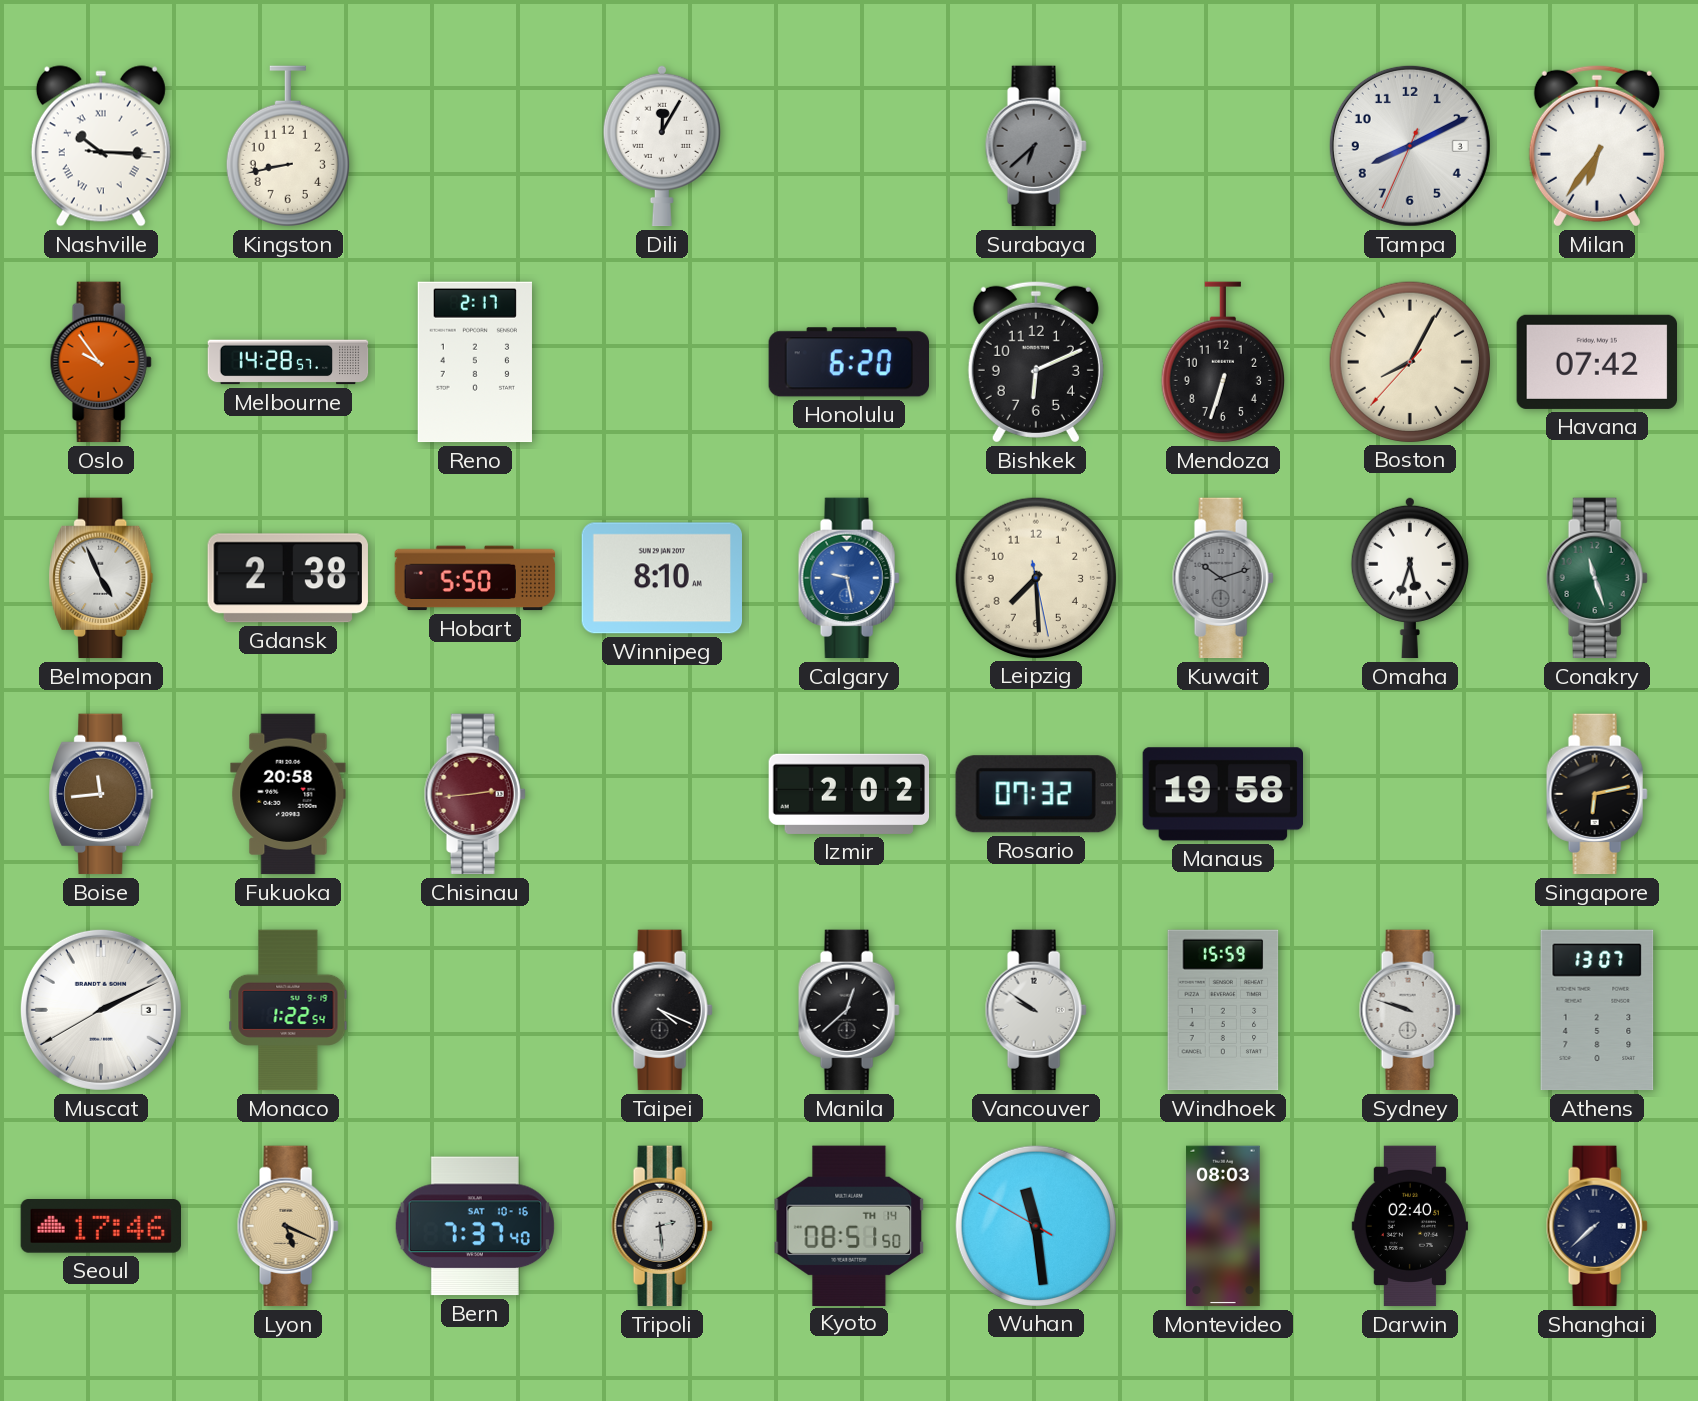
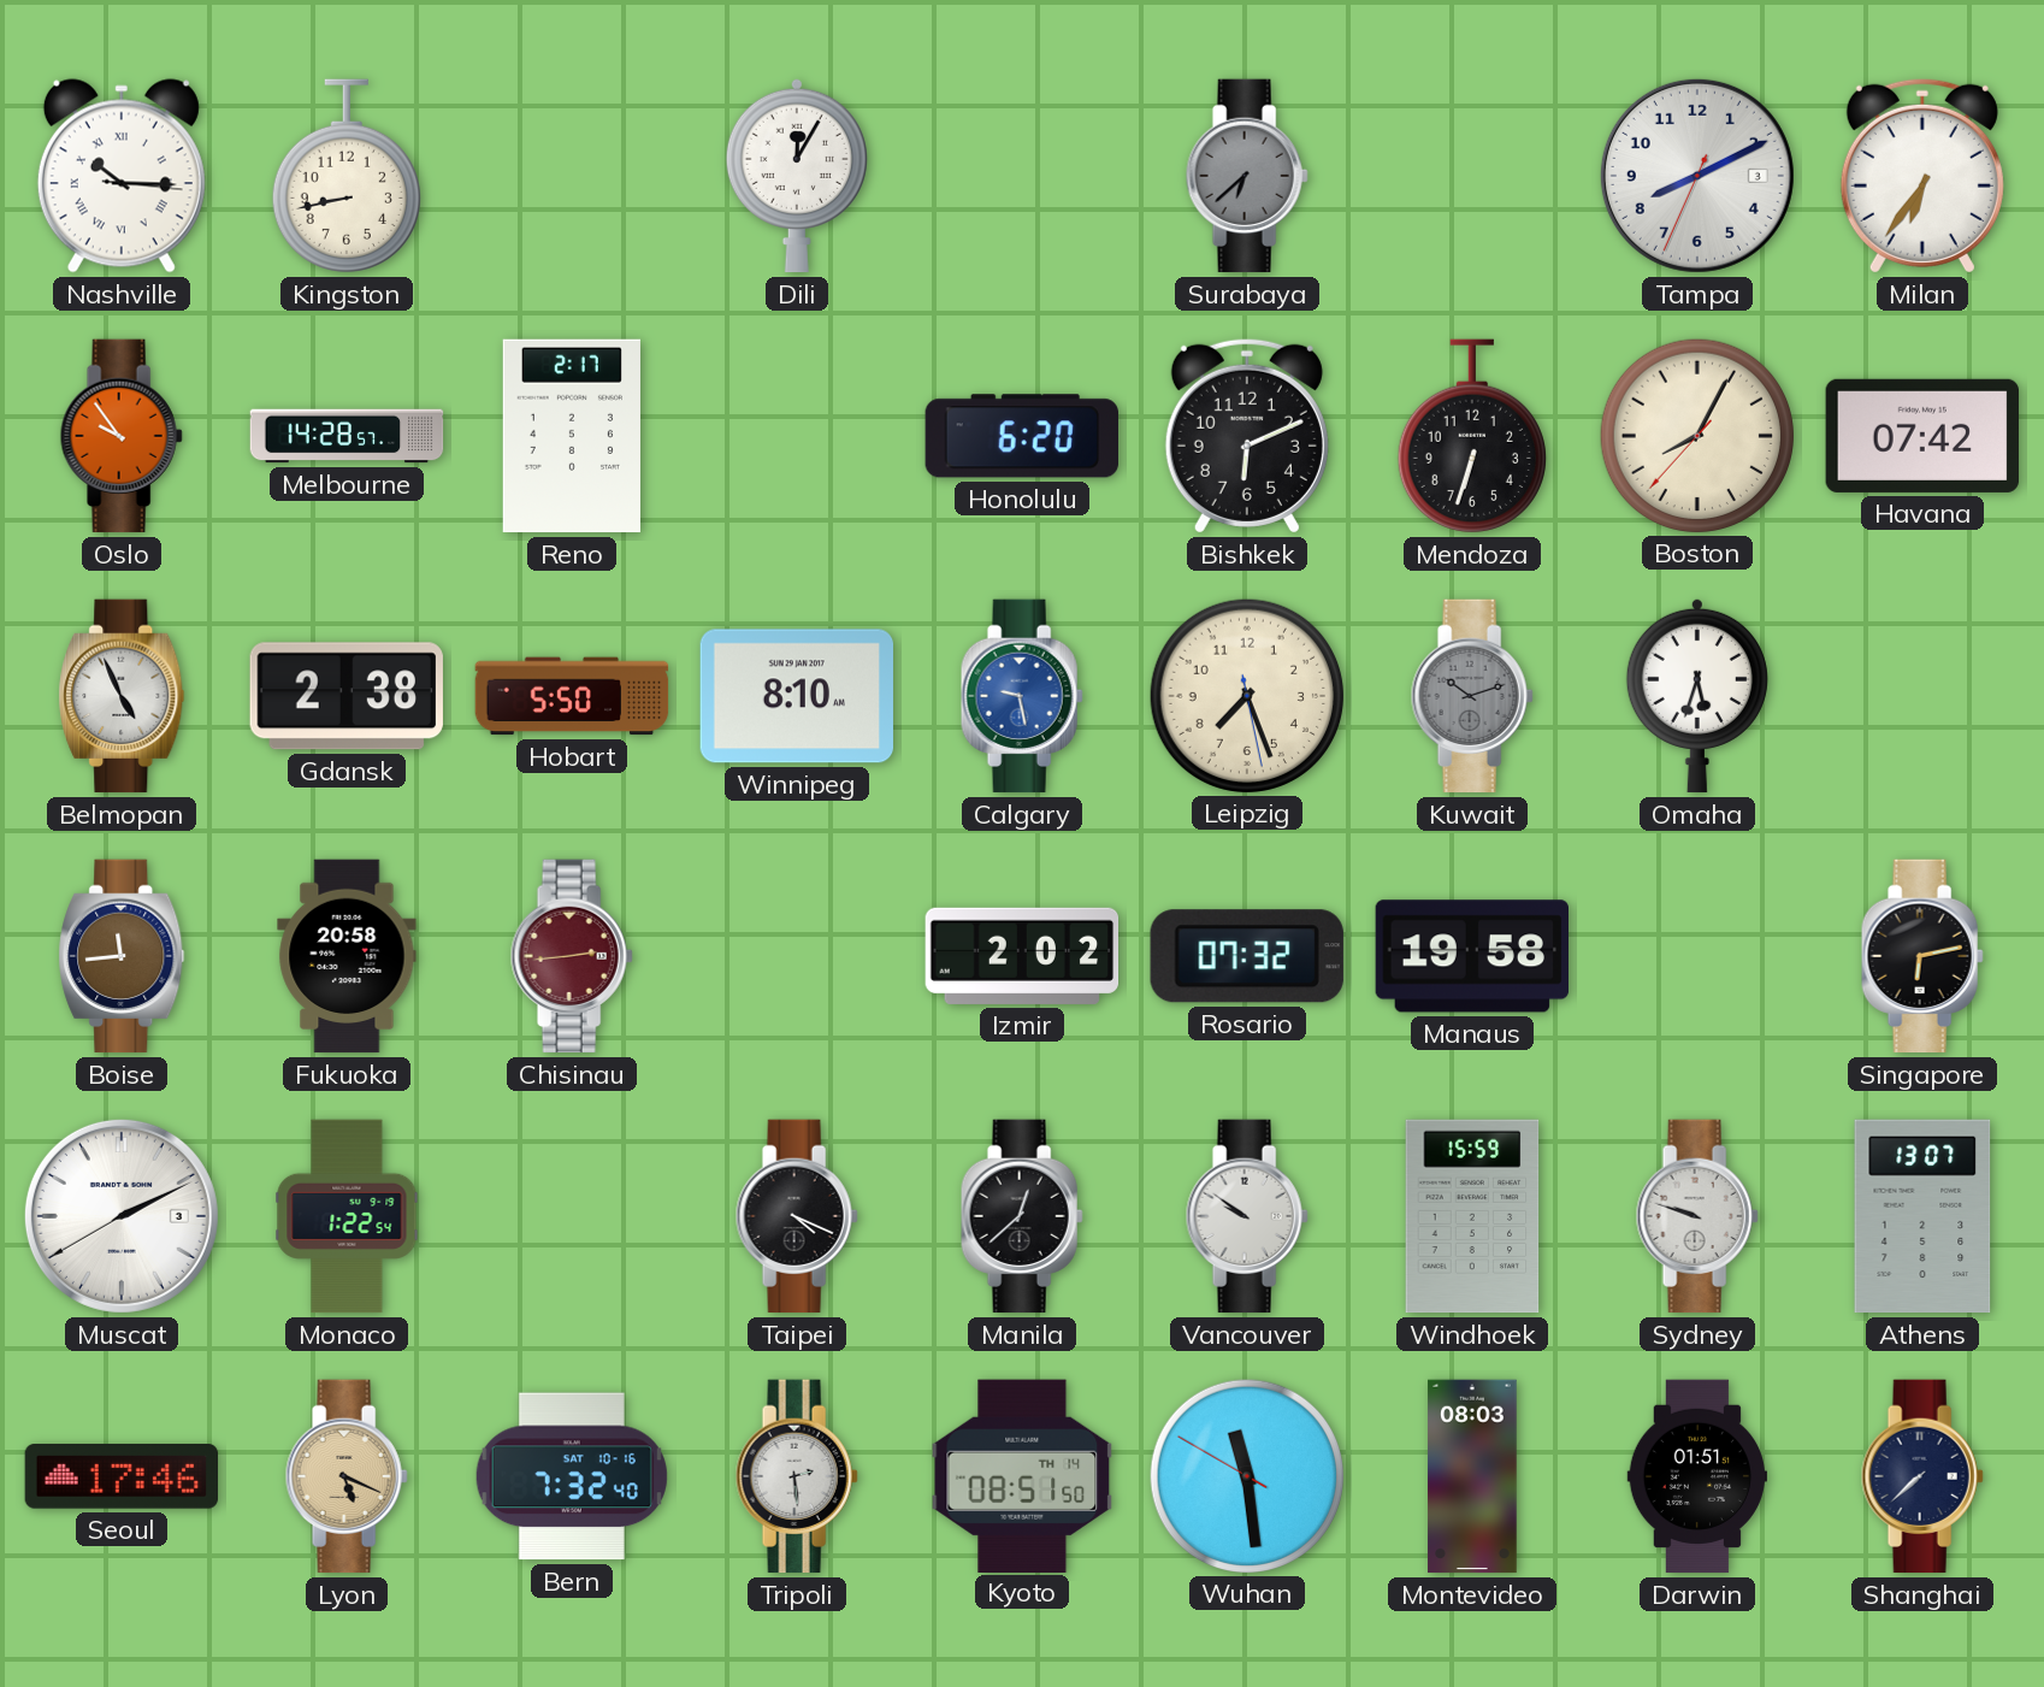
Leipzig: 7:29 -> 7:26
Conakry: 11:27 -> none
Bern: 7:37 -> 7:32
Darwin: 02:40 -> 01:51
